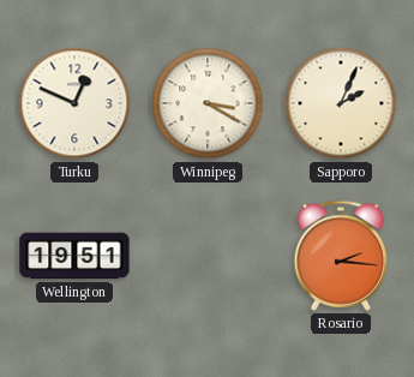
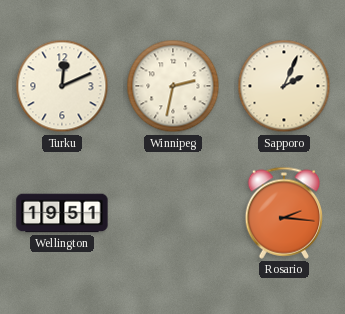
Turku: 12:49 -> 12:11
Winnipeg: 3:20 -> 2:32
